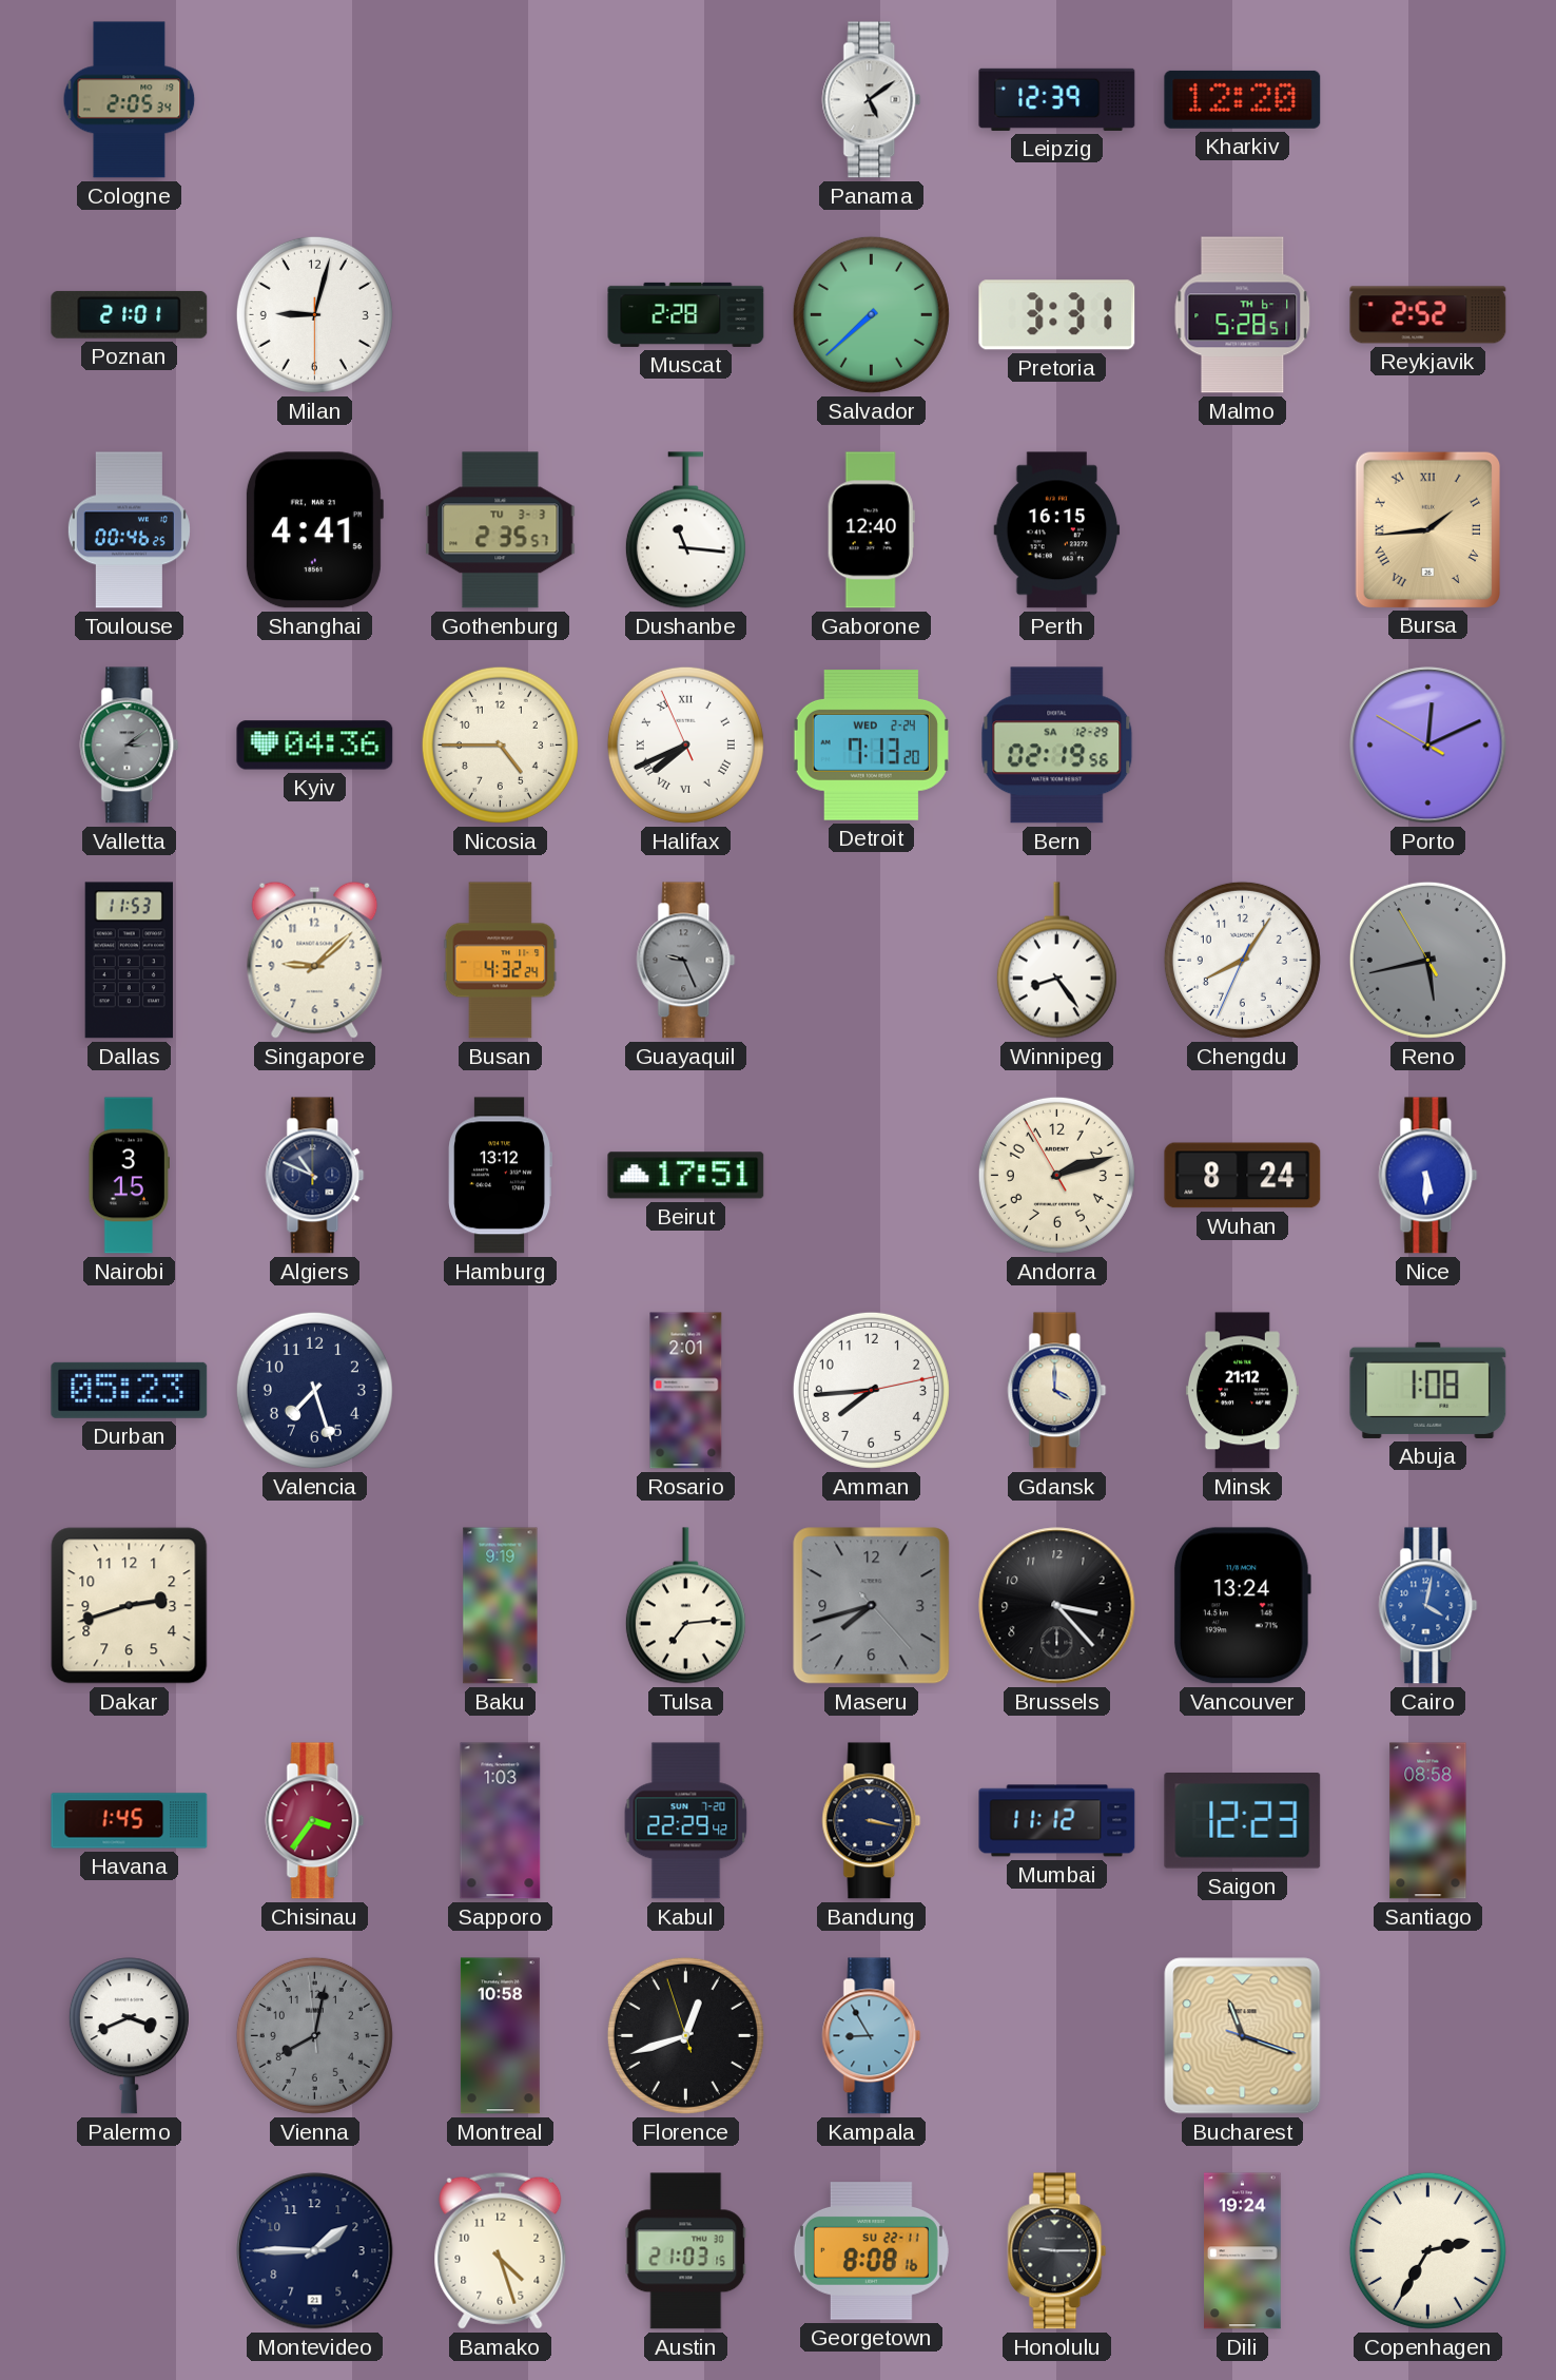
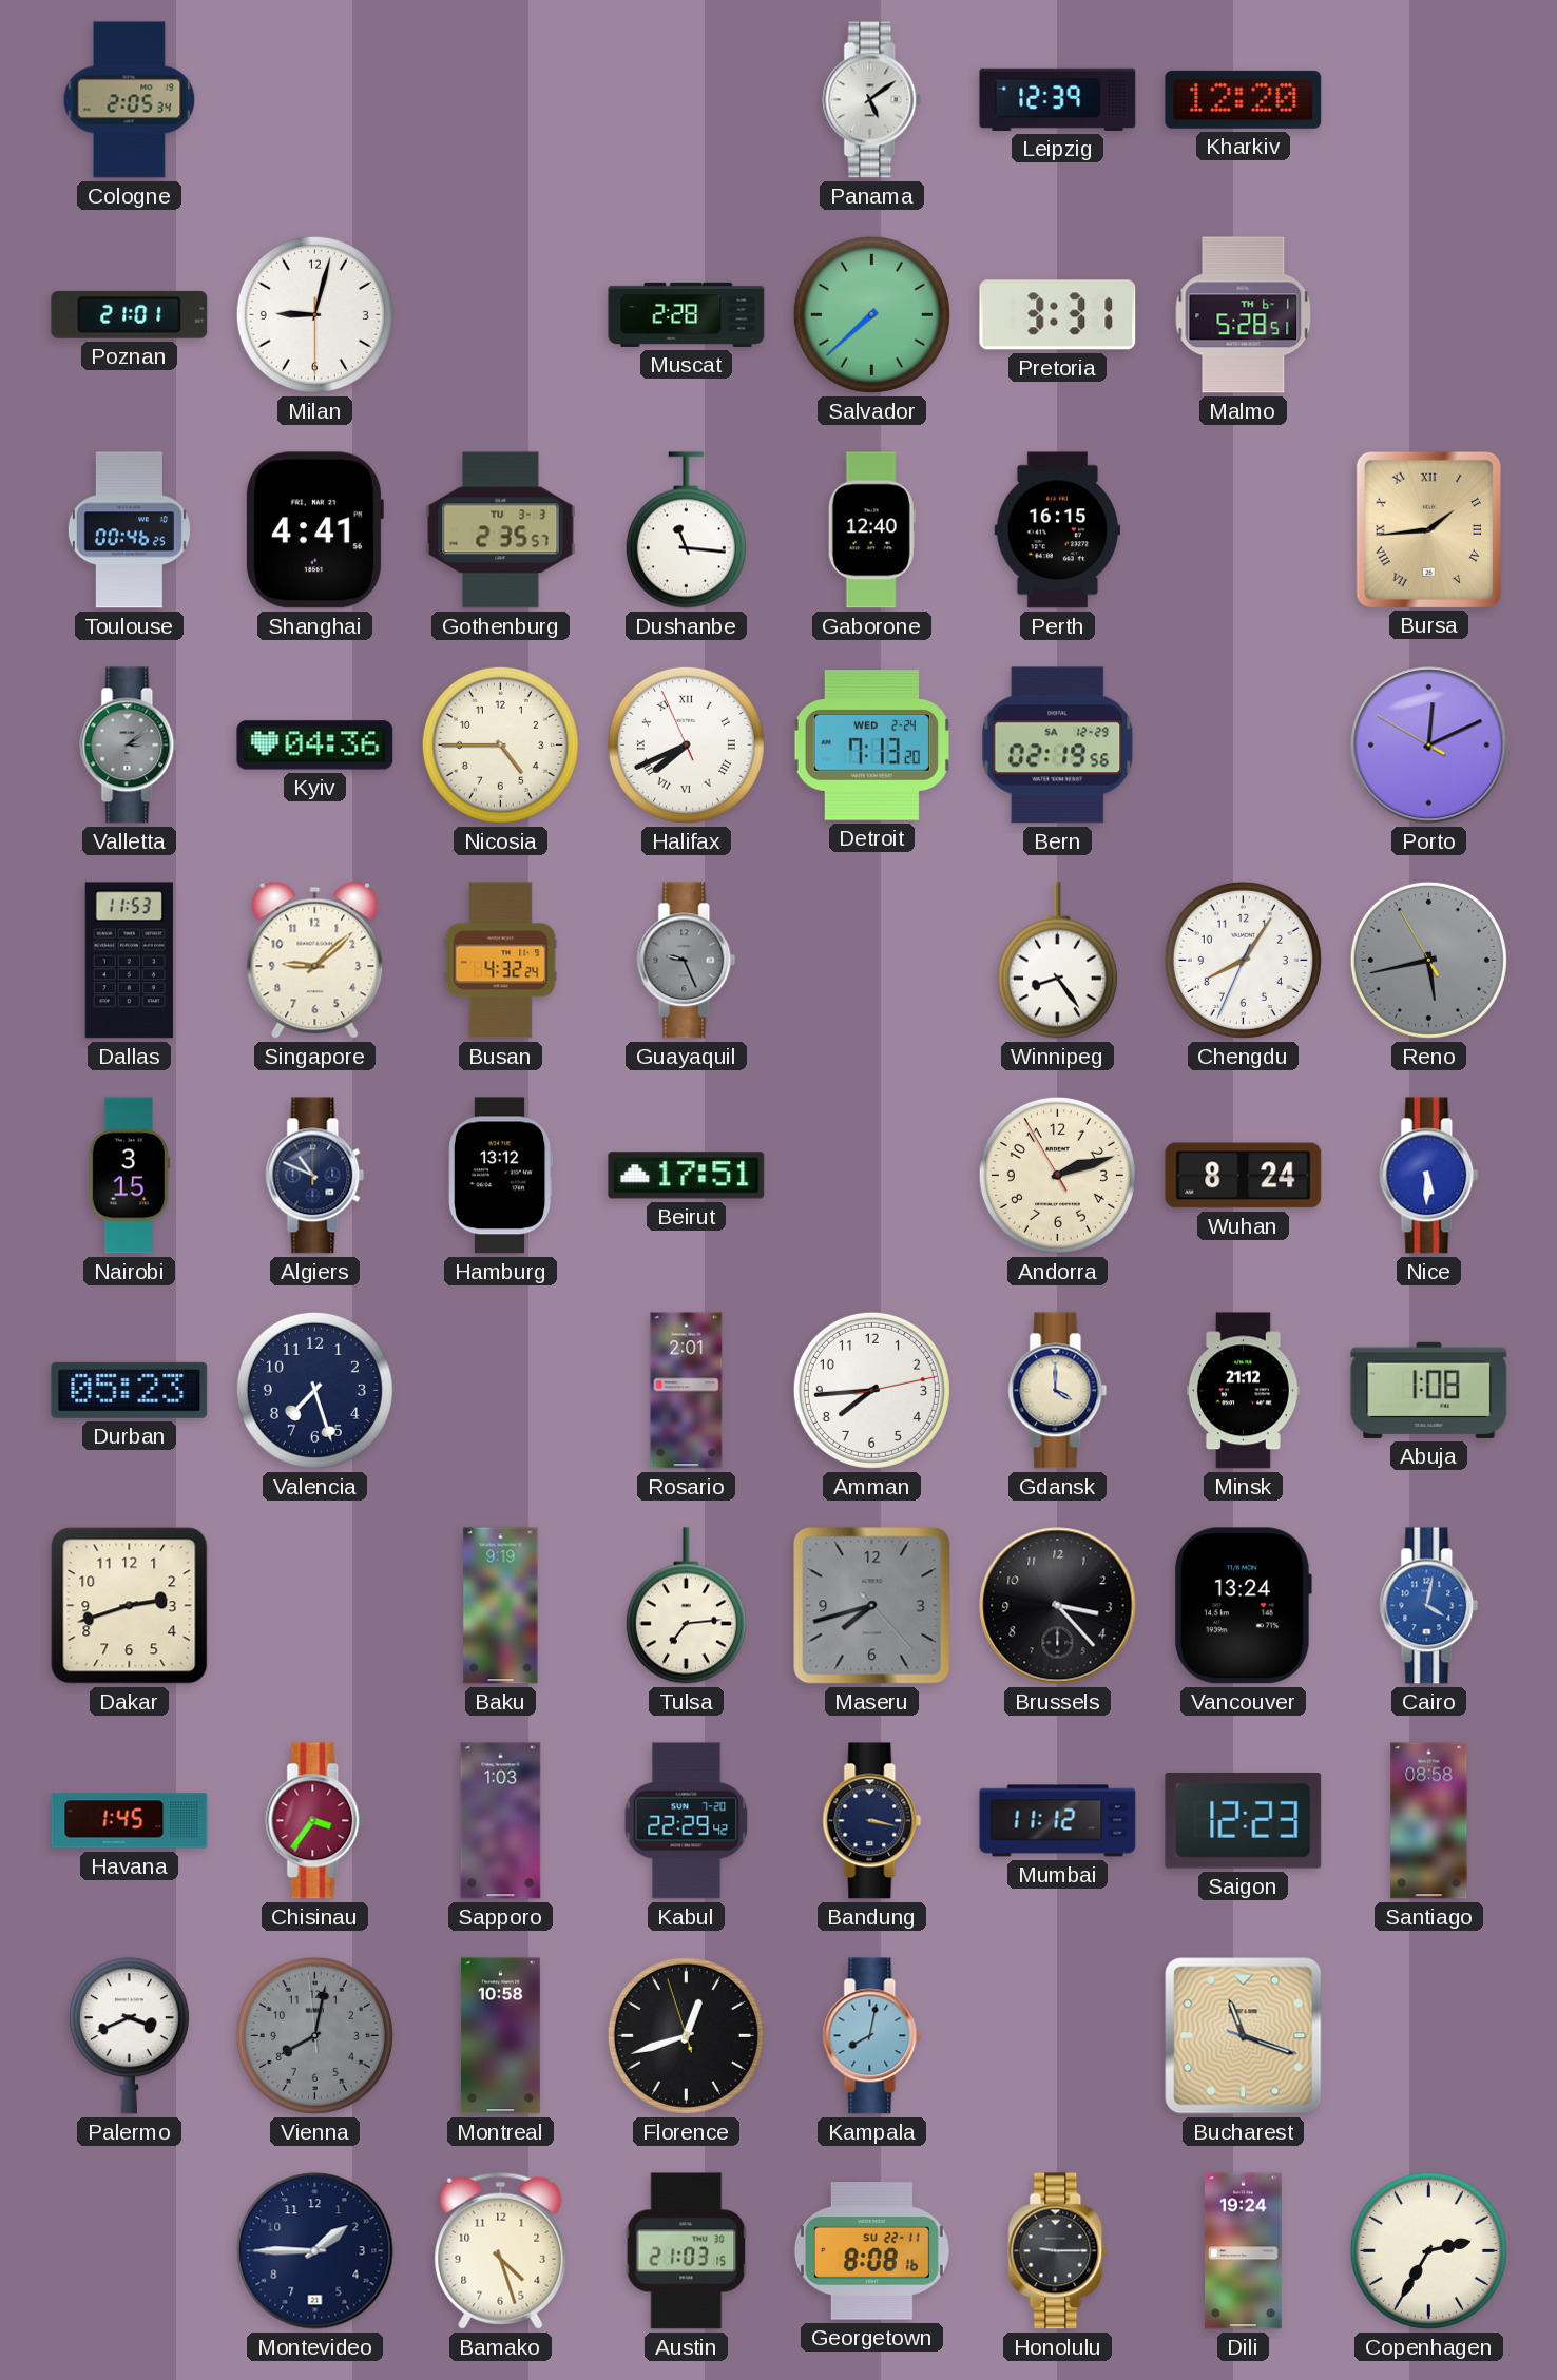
Reykjavik: 2:52 -> none
Kampala: 8:55 -> 8:02
